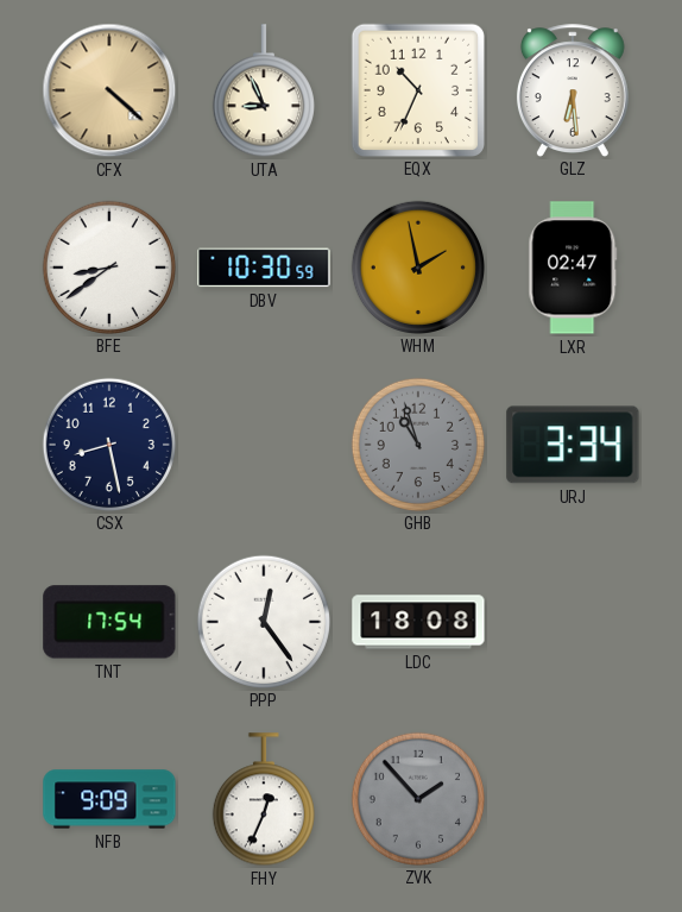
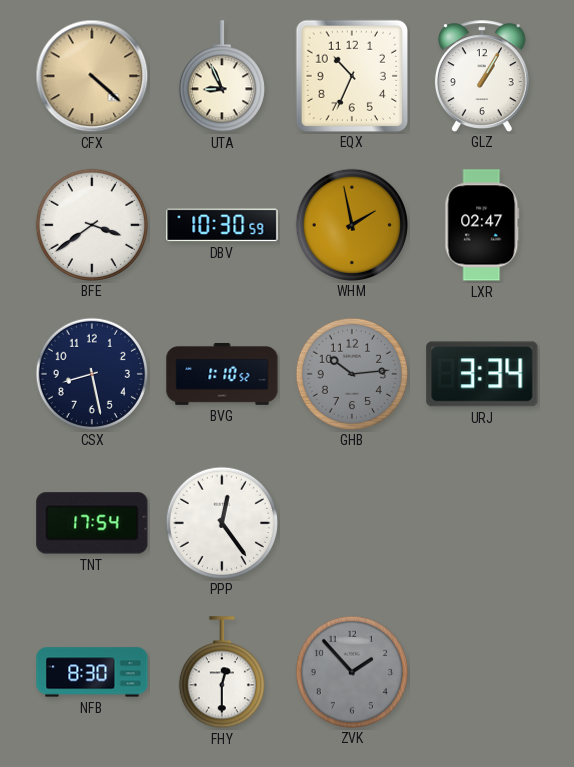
GLZ: 6:29 -> 1:05
BFE: 8:39 -> 3:39
BVG: none -> 1:10
GHB: 10:57 -> 10:14
LDC: 18:08 -> none
NFB: 9:09 -> 8:30
FHY: 12:34 -> 12:30
